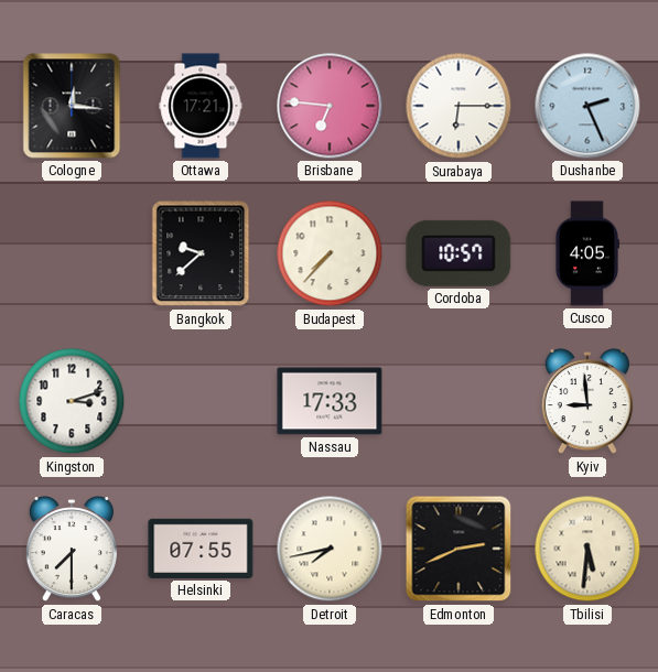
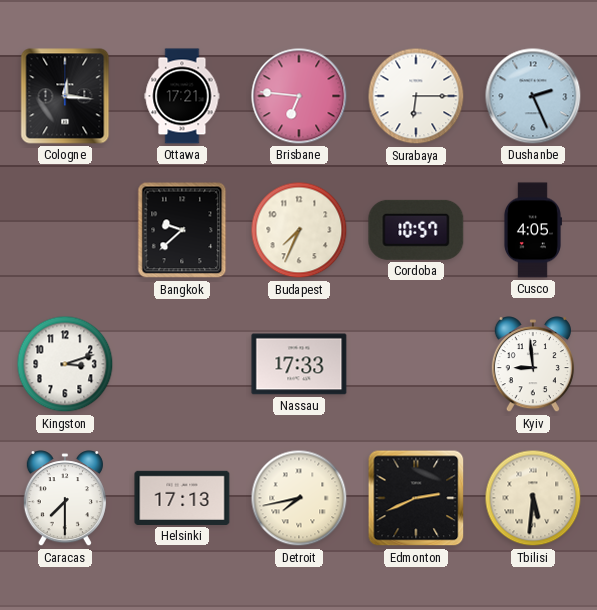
Budapest: 7:37 -> 7:34
Helsinki: 07:55 -> 17:13
